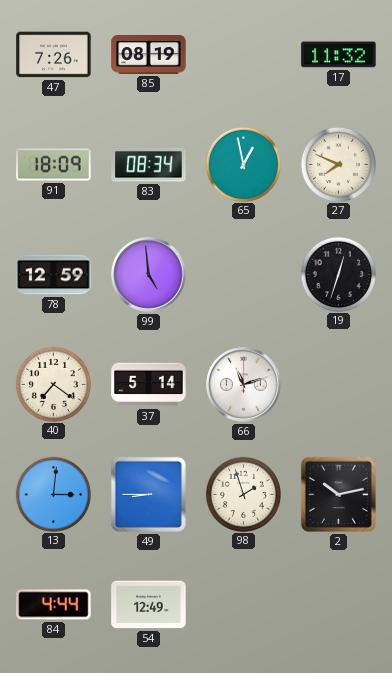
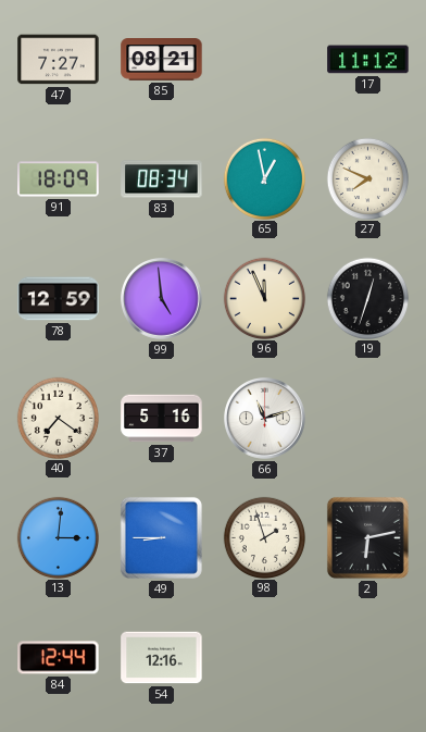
47: 7:26 -> 7:27
85: 08:19 -> 08:21
17: 11:32 -> 11:12
96: none -> 11:56
37: 5:14 -> 5:16
2: 10:13 -> 6:13
84: 4:44 -> 12:44
54: 12:49 -> 12:16
